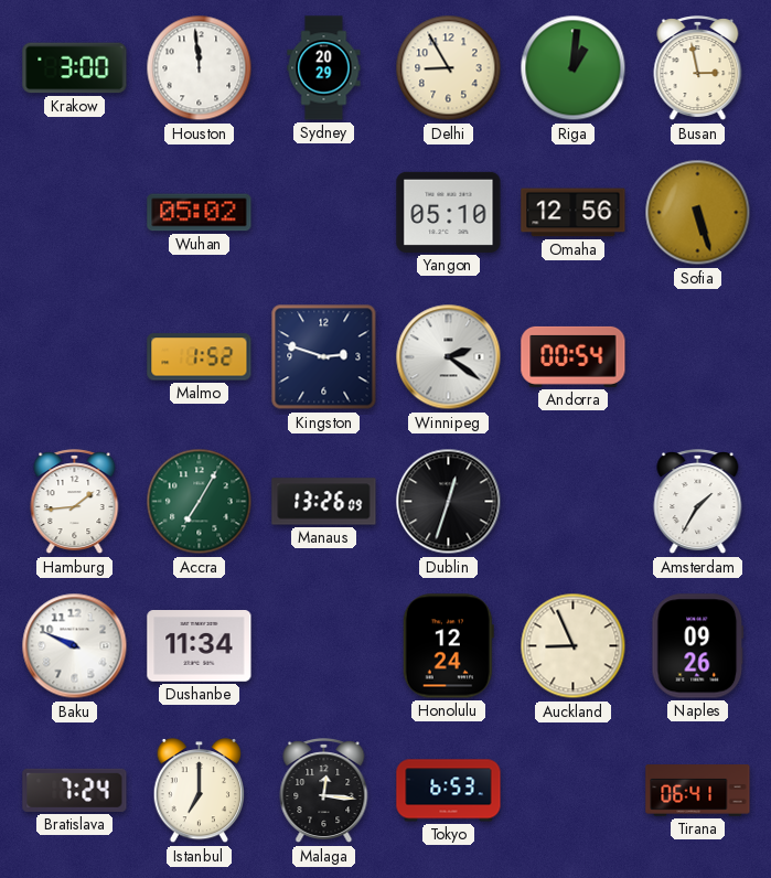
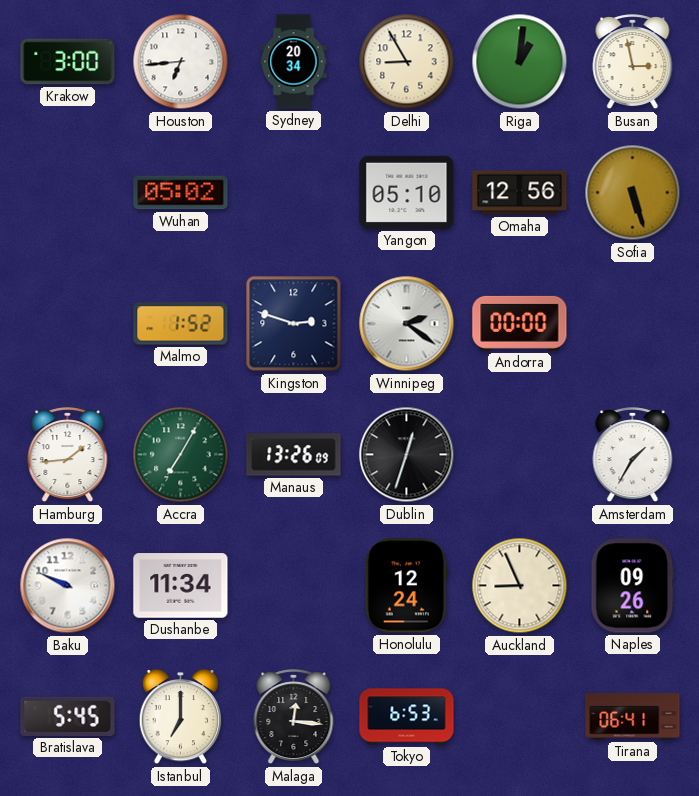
Houston: 11:59 -> 6:44
Sydney: 20:29 -> 20:34
Andorra: 00:54 -> 00:00
Bratislava: 7:24 -> 5:45
